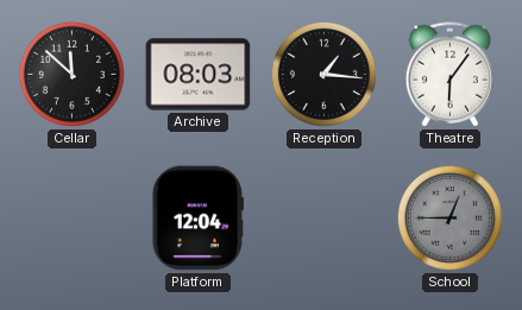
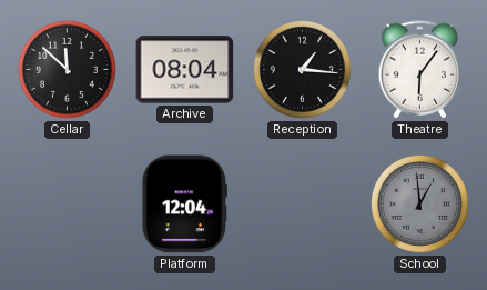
Archive: 08:03 -> 08:04
School: 12:45 -> 12:59
